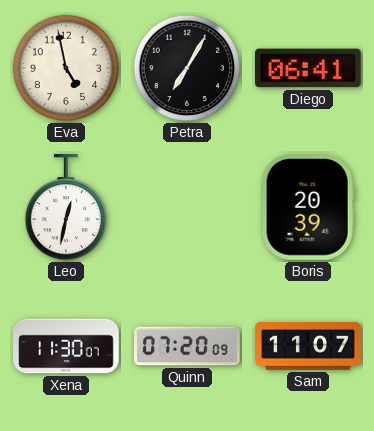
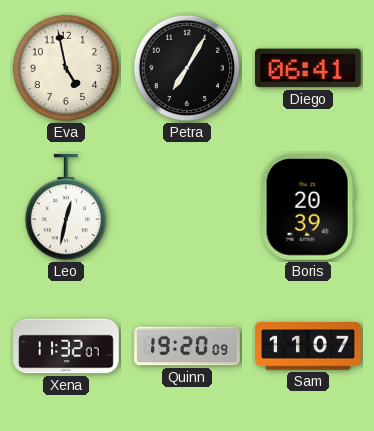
Xena: 11:30 -> 11:32
Quinn: 07:20 -> 19:20
